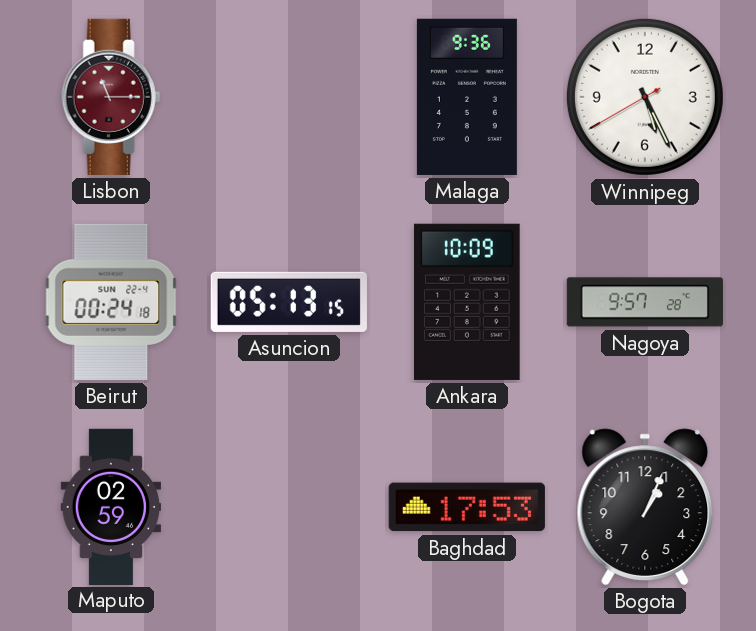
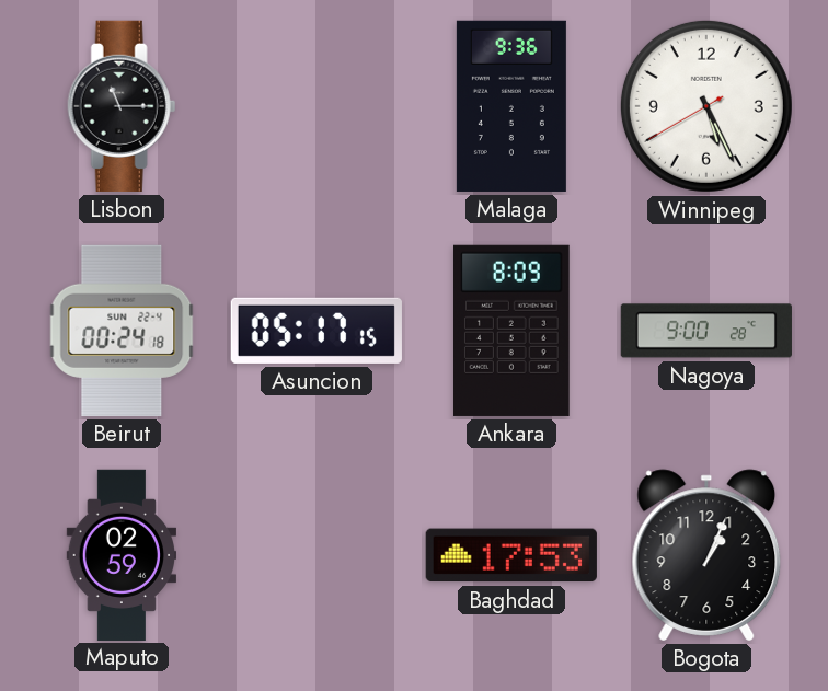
Lisbon dial: burgundy -> black
Asuncion: 05:13 -> 05:17
Ankara: 10:09 -> 8:09
Nagoya: 9:57 -> 9:00
